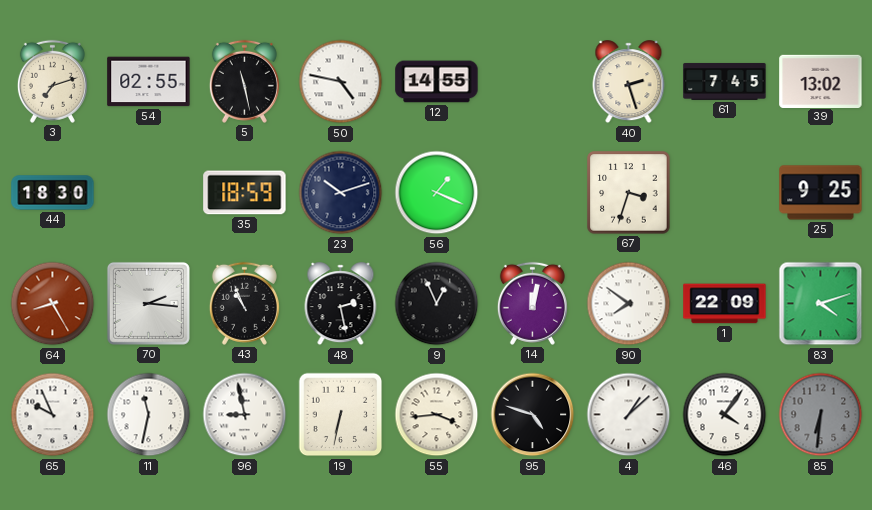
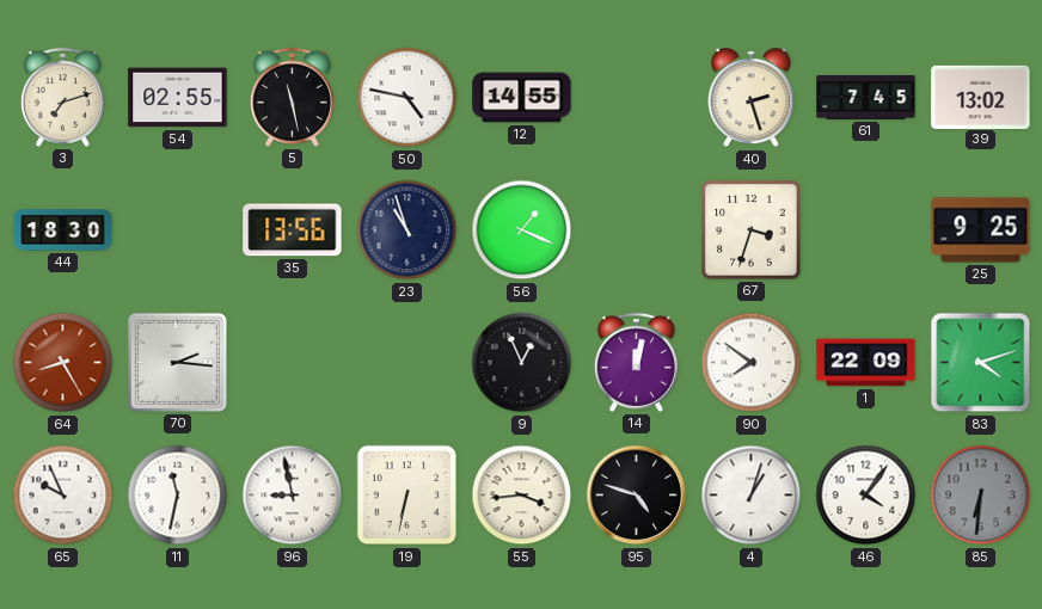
35: 18:59 -> 13:56
23: 10:12 -> 10:57
43: 10:56 -> none
48: 2:28 -> none
4: 1:08 -> 1:03
